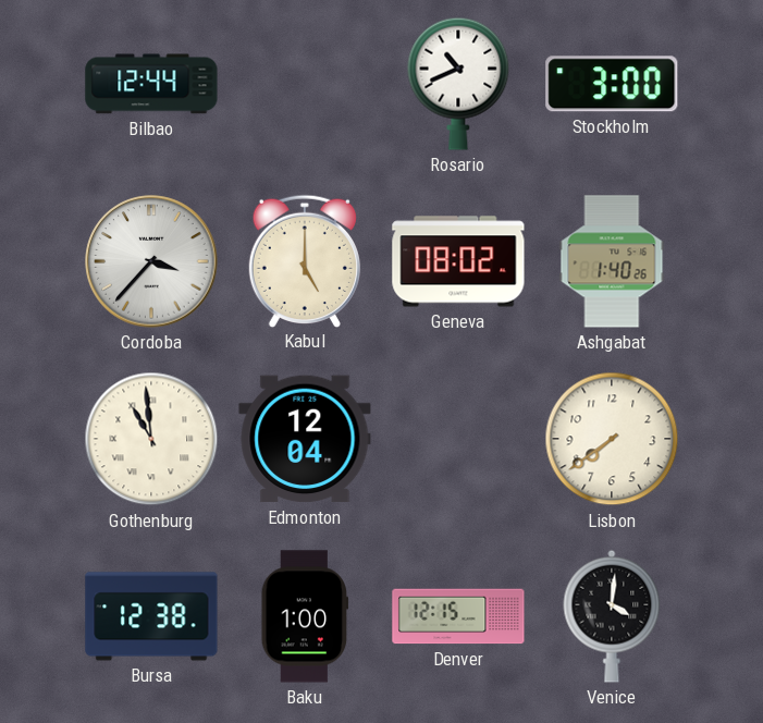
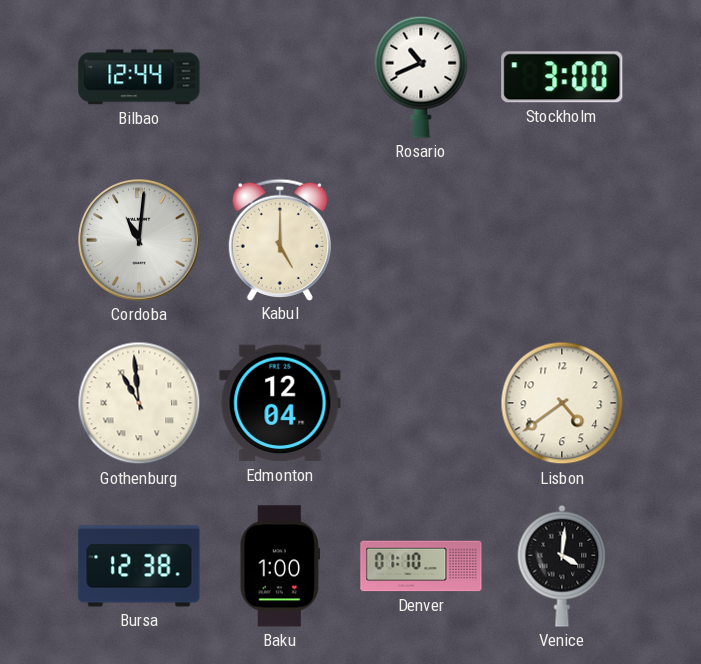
Cordoba: 3:37 -> 11:01
Geneva: 08:02 -> none
Ashgabat: 1:40 -> none
Lisbon: 7:39 -> 4:39
Denver: 12:15 -> 01:10
